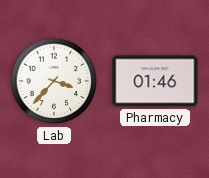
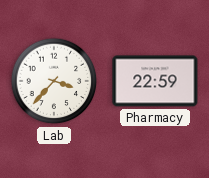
Pharmacy: 01:46 -> 22:59
